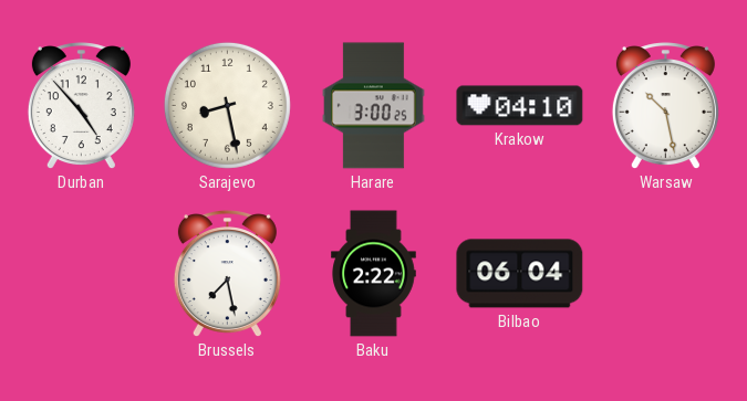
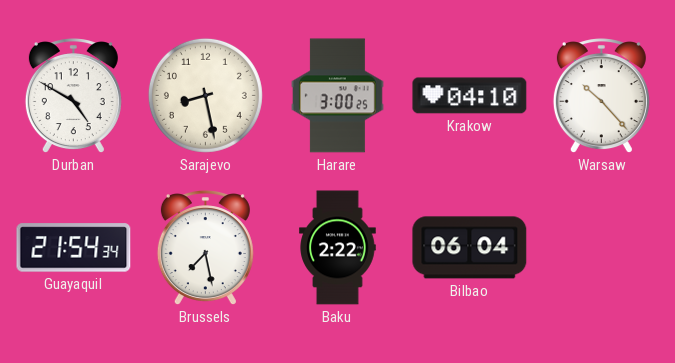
Durban: 4:53 -> 4:50
Warsaw: 10:28 -> 10:23
Guayaquil: none -> 21:54
